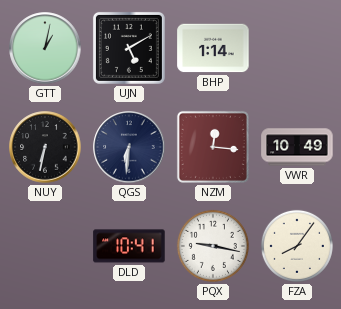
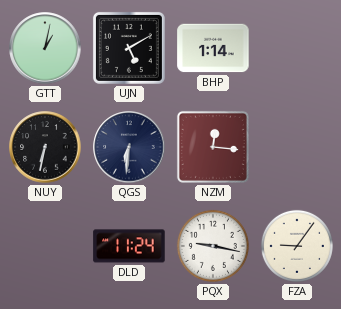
VWR: 10:49 -> none
DLD: 10:41 -> 11:24
FZA: 8:06 -> 9:06
